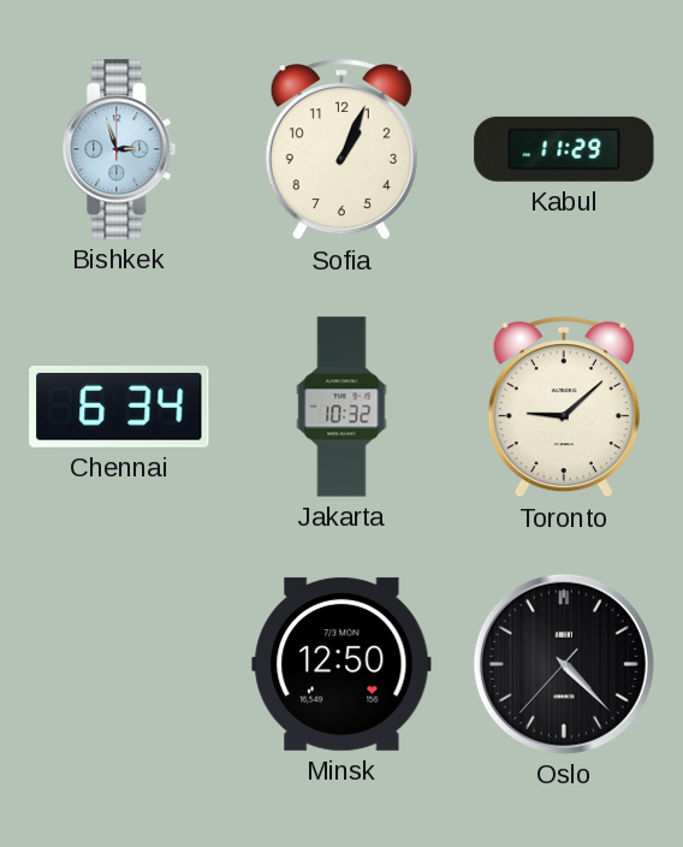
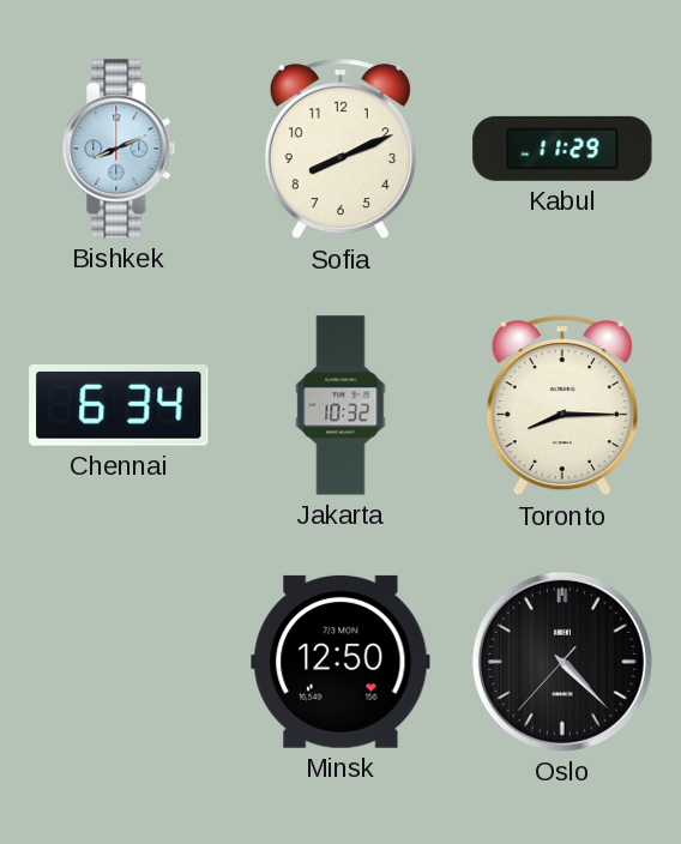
Bishkek: 2:57 -> 8:11
Sofia: 1:04 -> 8:11
Toronto: 9:08 -> 8:15
